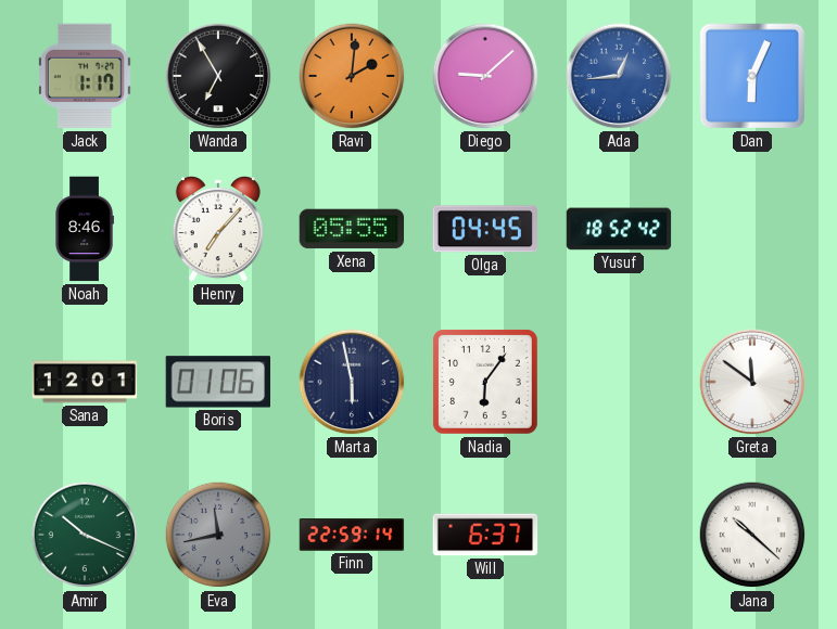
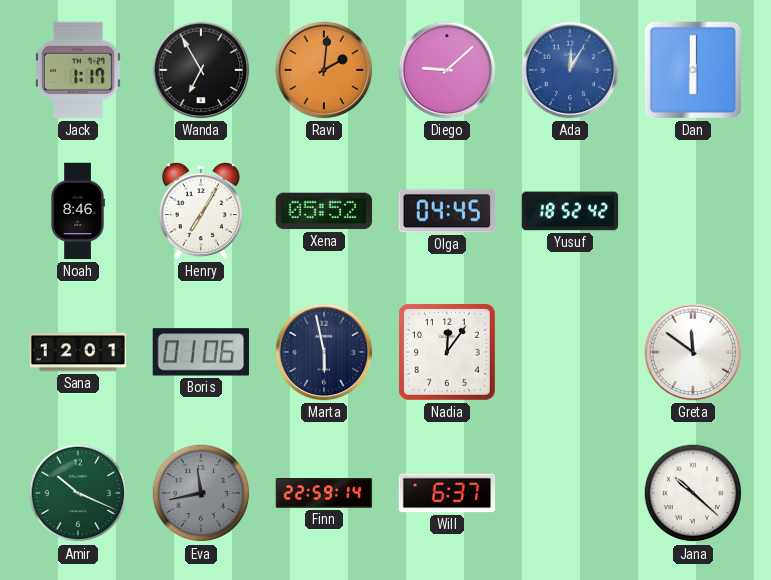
Ada: 12:44 -> 12:05
Dan: 6:04 -> 6:00
Henry: 7:07 -> 7:05
Xena: 05:55 -> 05:52
Nadia: 6:06 -> 12:06
